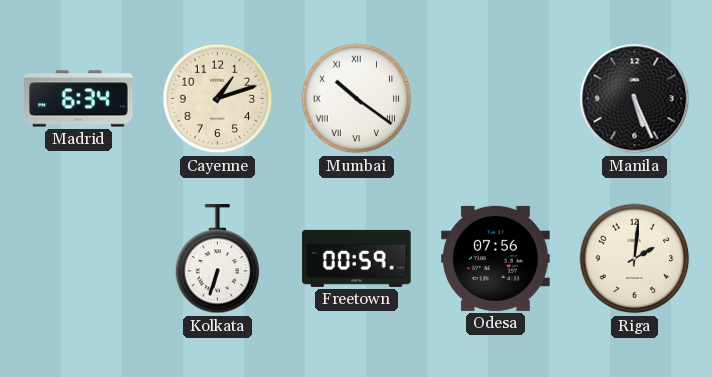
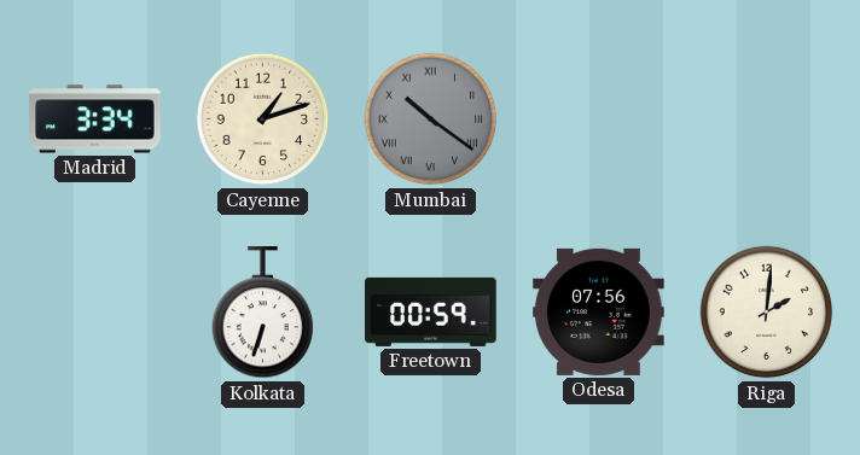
Madrid: 6:34 -> 3:34
Mumbai dial: white -> grey
Manila: 5:26 -> none
